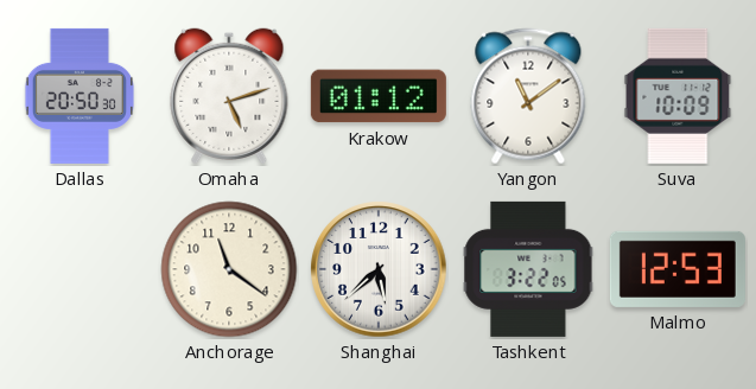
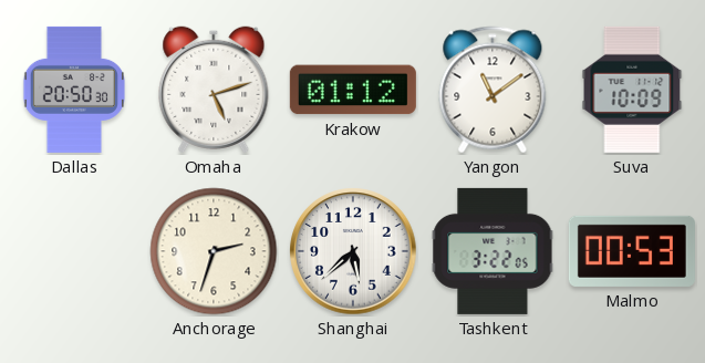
Anchorage: 11:21 -> 2:33
Malmo: 12:53 -> 00:53
